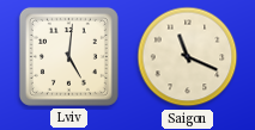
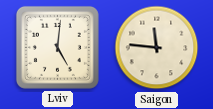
Saigon: 11:19 -> 11:46
